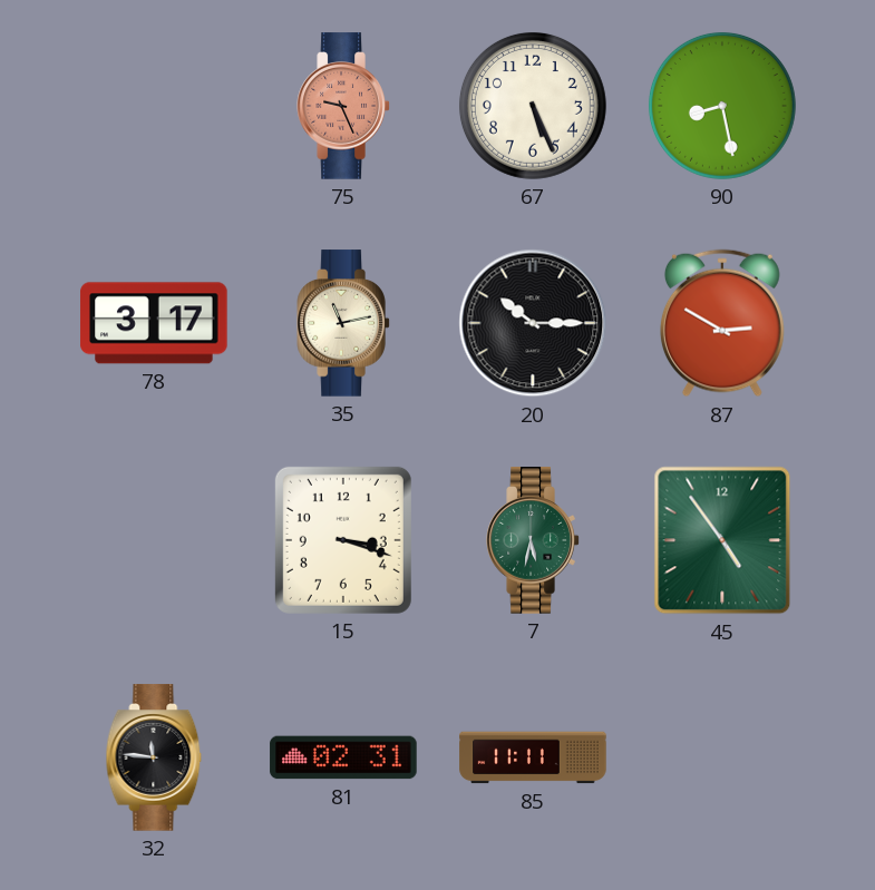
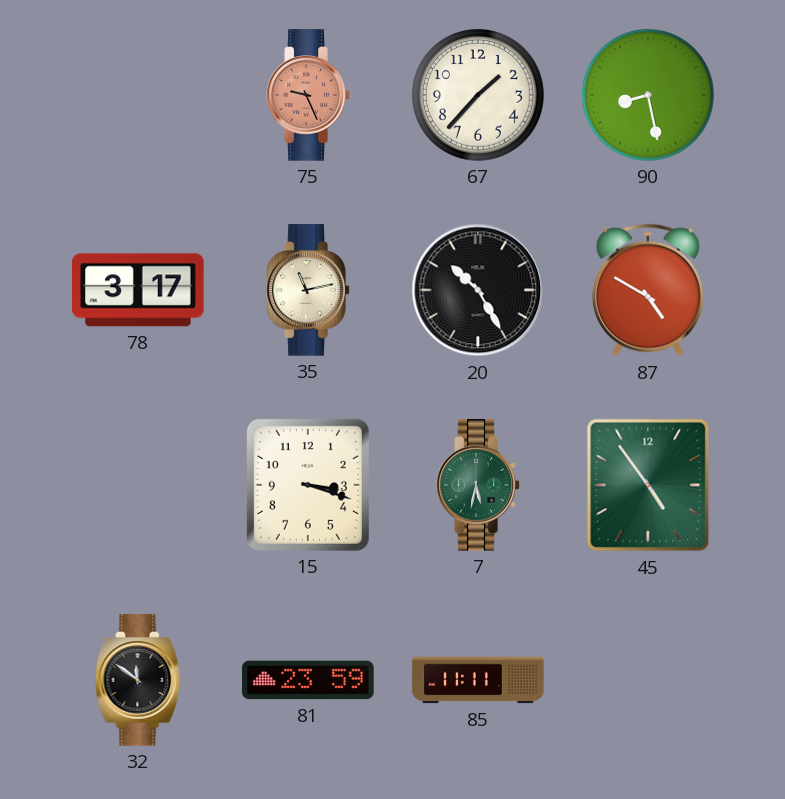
67: 5:26 -> 1:37
20: 10:15 -> 10:25
87: 2:50 -> 4:50
32: 11:46 -> 11:51
81: 02:31 -> 23:59
